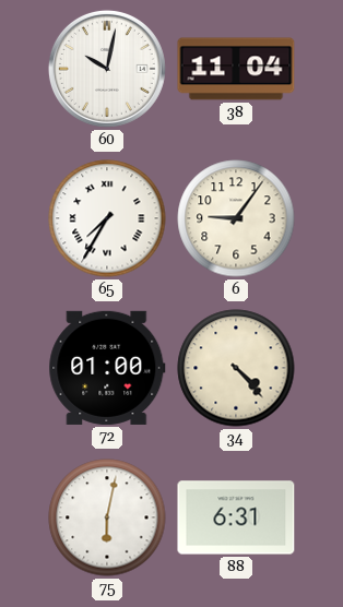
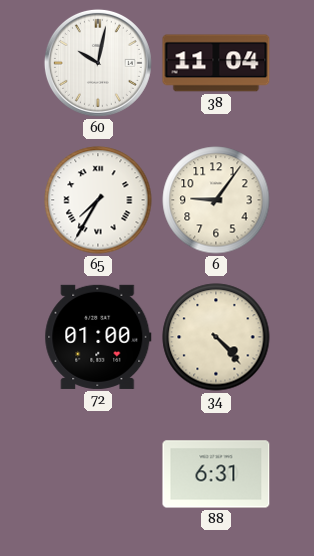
75: 6:02 -> none
